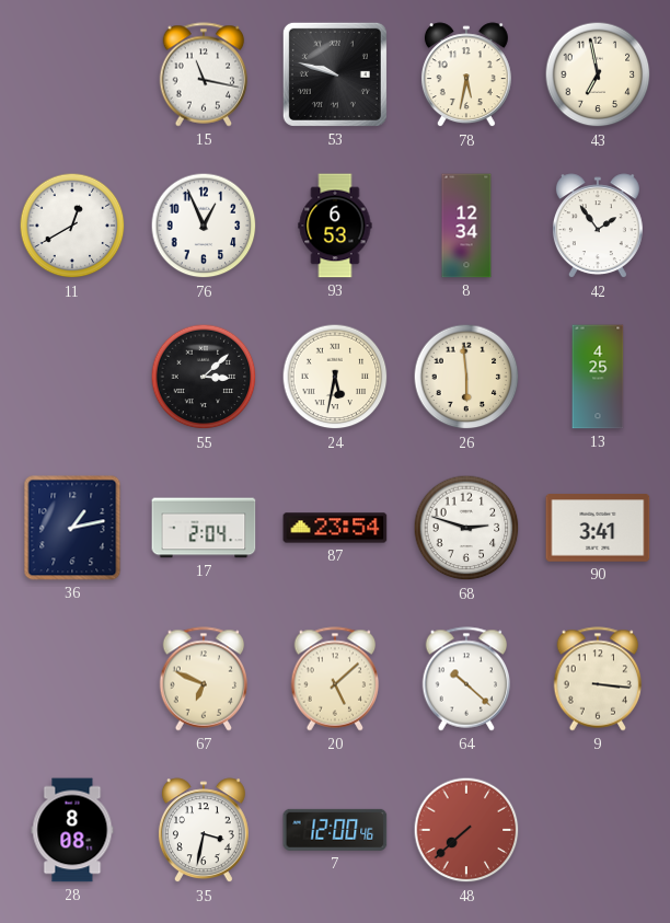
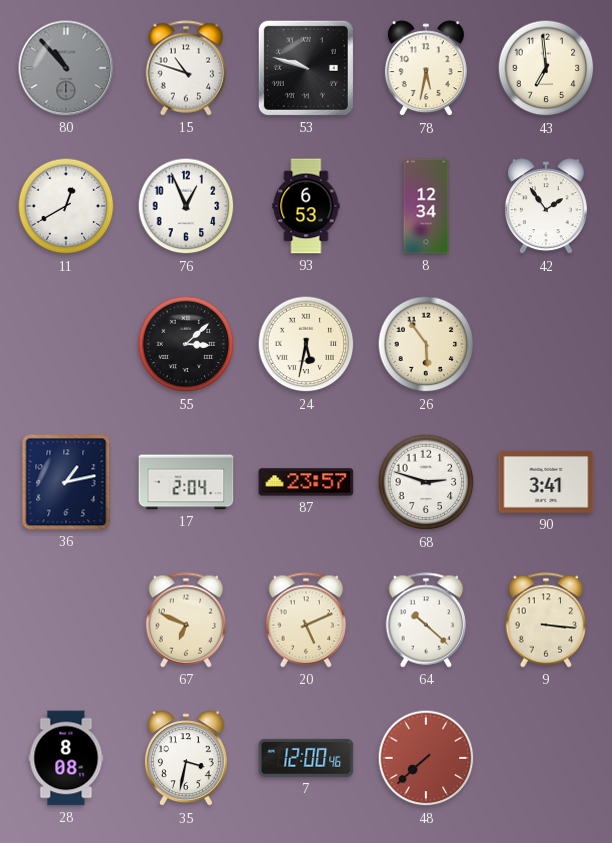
80: none -> 10:53
15: 11:17 -> 10:48
43: 6:58 -> 6:59
26: 5:59 -> 5:54
13: 4:25 -> none
87: 23:54 -> 23:57
20: 5:08 -> 5:11
